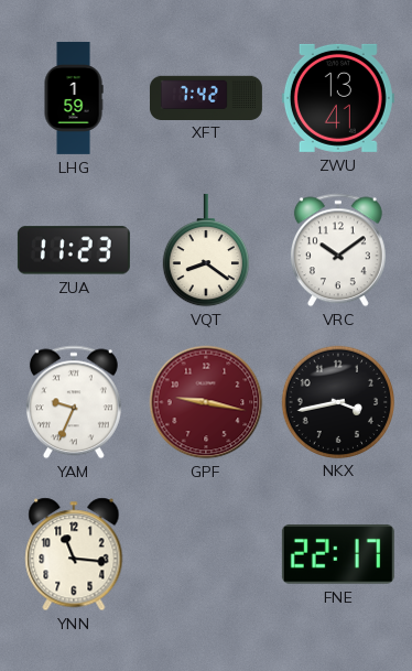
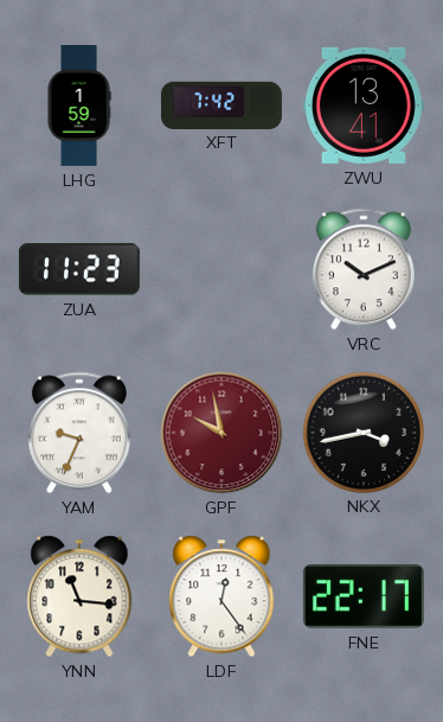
VQT: 8:21 -> none
VRC: 10:09 -> 10:11
GPF: 9:17 -> 9:58
LDF: none -> 12:24
